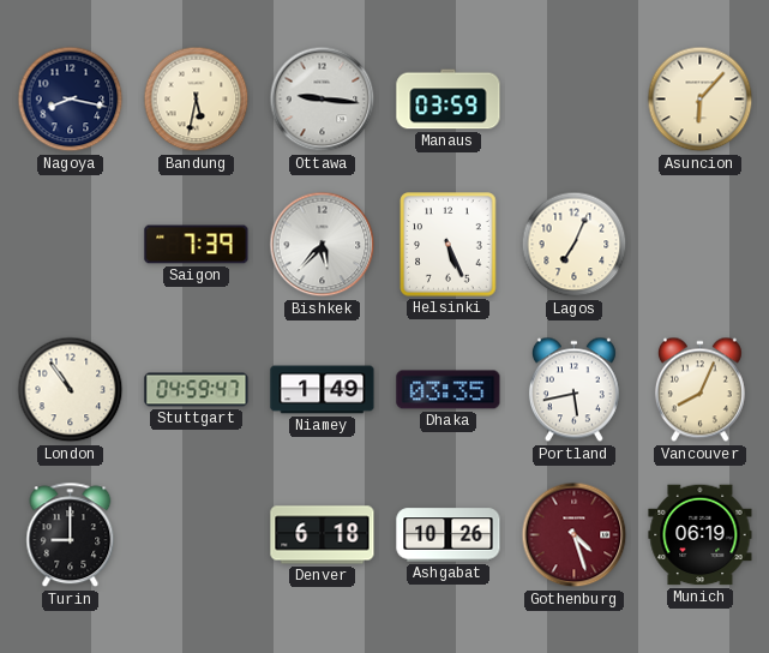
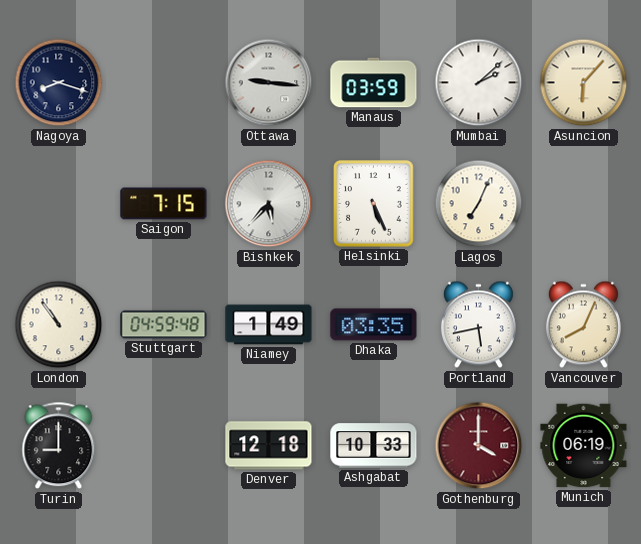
Nagoya: 8:17 -> 8:18
Bandung: 5:32 -> none
Mumbai: none -> 2:08
Saigon: 7:39 -> 7:15
Stuttgart: 04:59:47 -> 04:59:48
Denver: 6:18 -> 12:18
Ashgabat: 10:26 -> 10:33
Gothenburg: 4:27 -> 4:00
